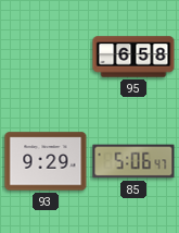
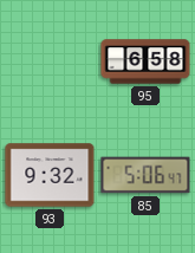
93: 9:29 -> 9:32
